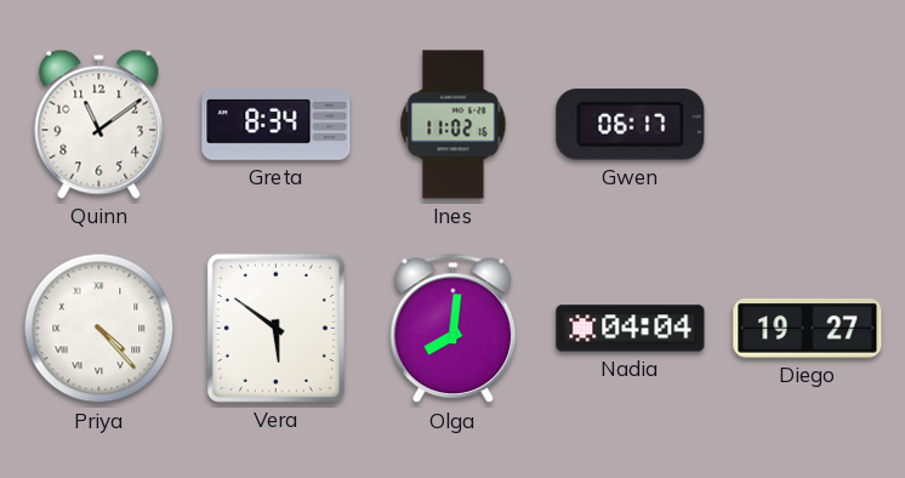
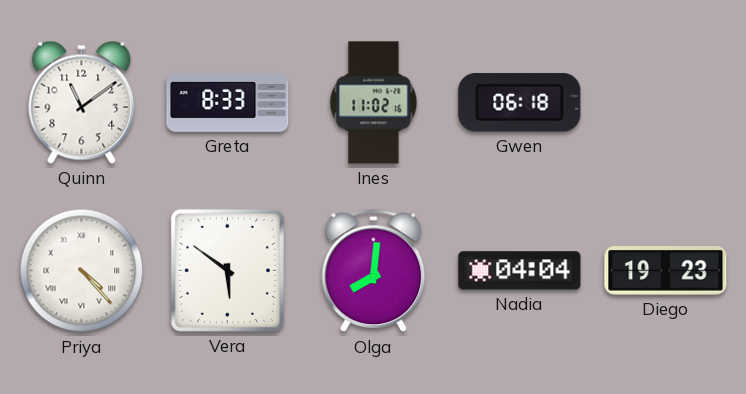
Greta: 8:34 -> 8:33
Gwen: 06:17 -> 06:18
Diego: 19:27 -> 19:23
